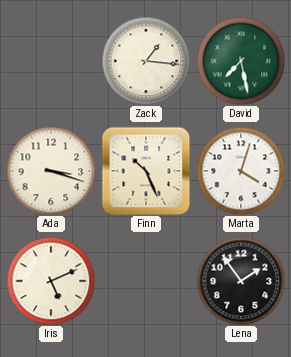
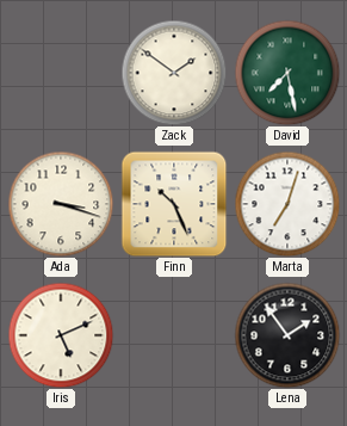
Zack: 1:16 -> 1:51
Marta: 4:03 -> 7:03
